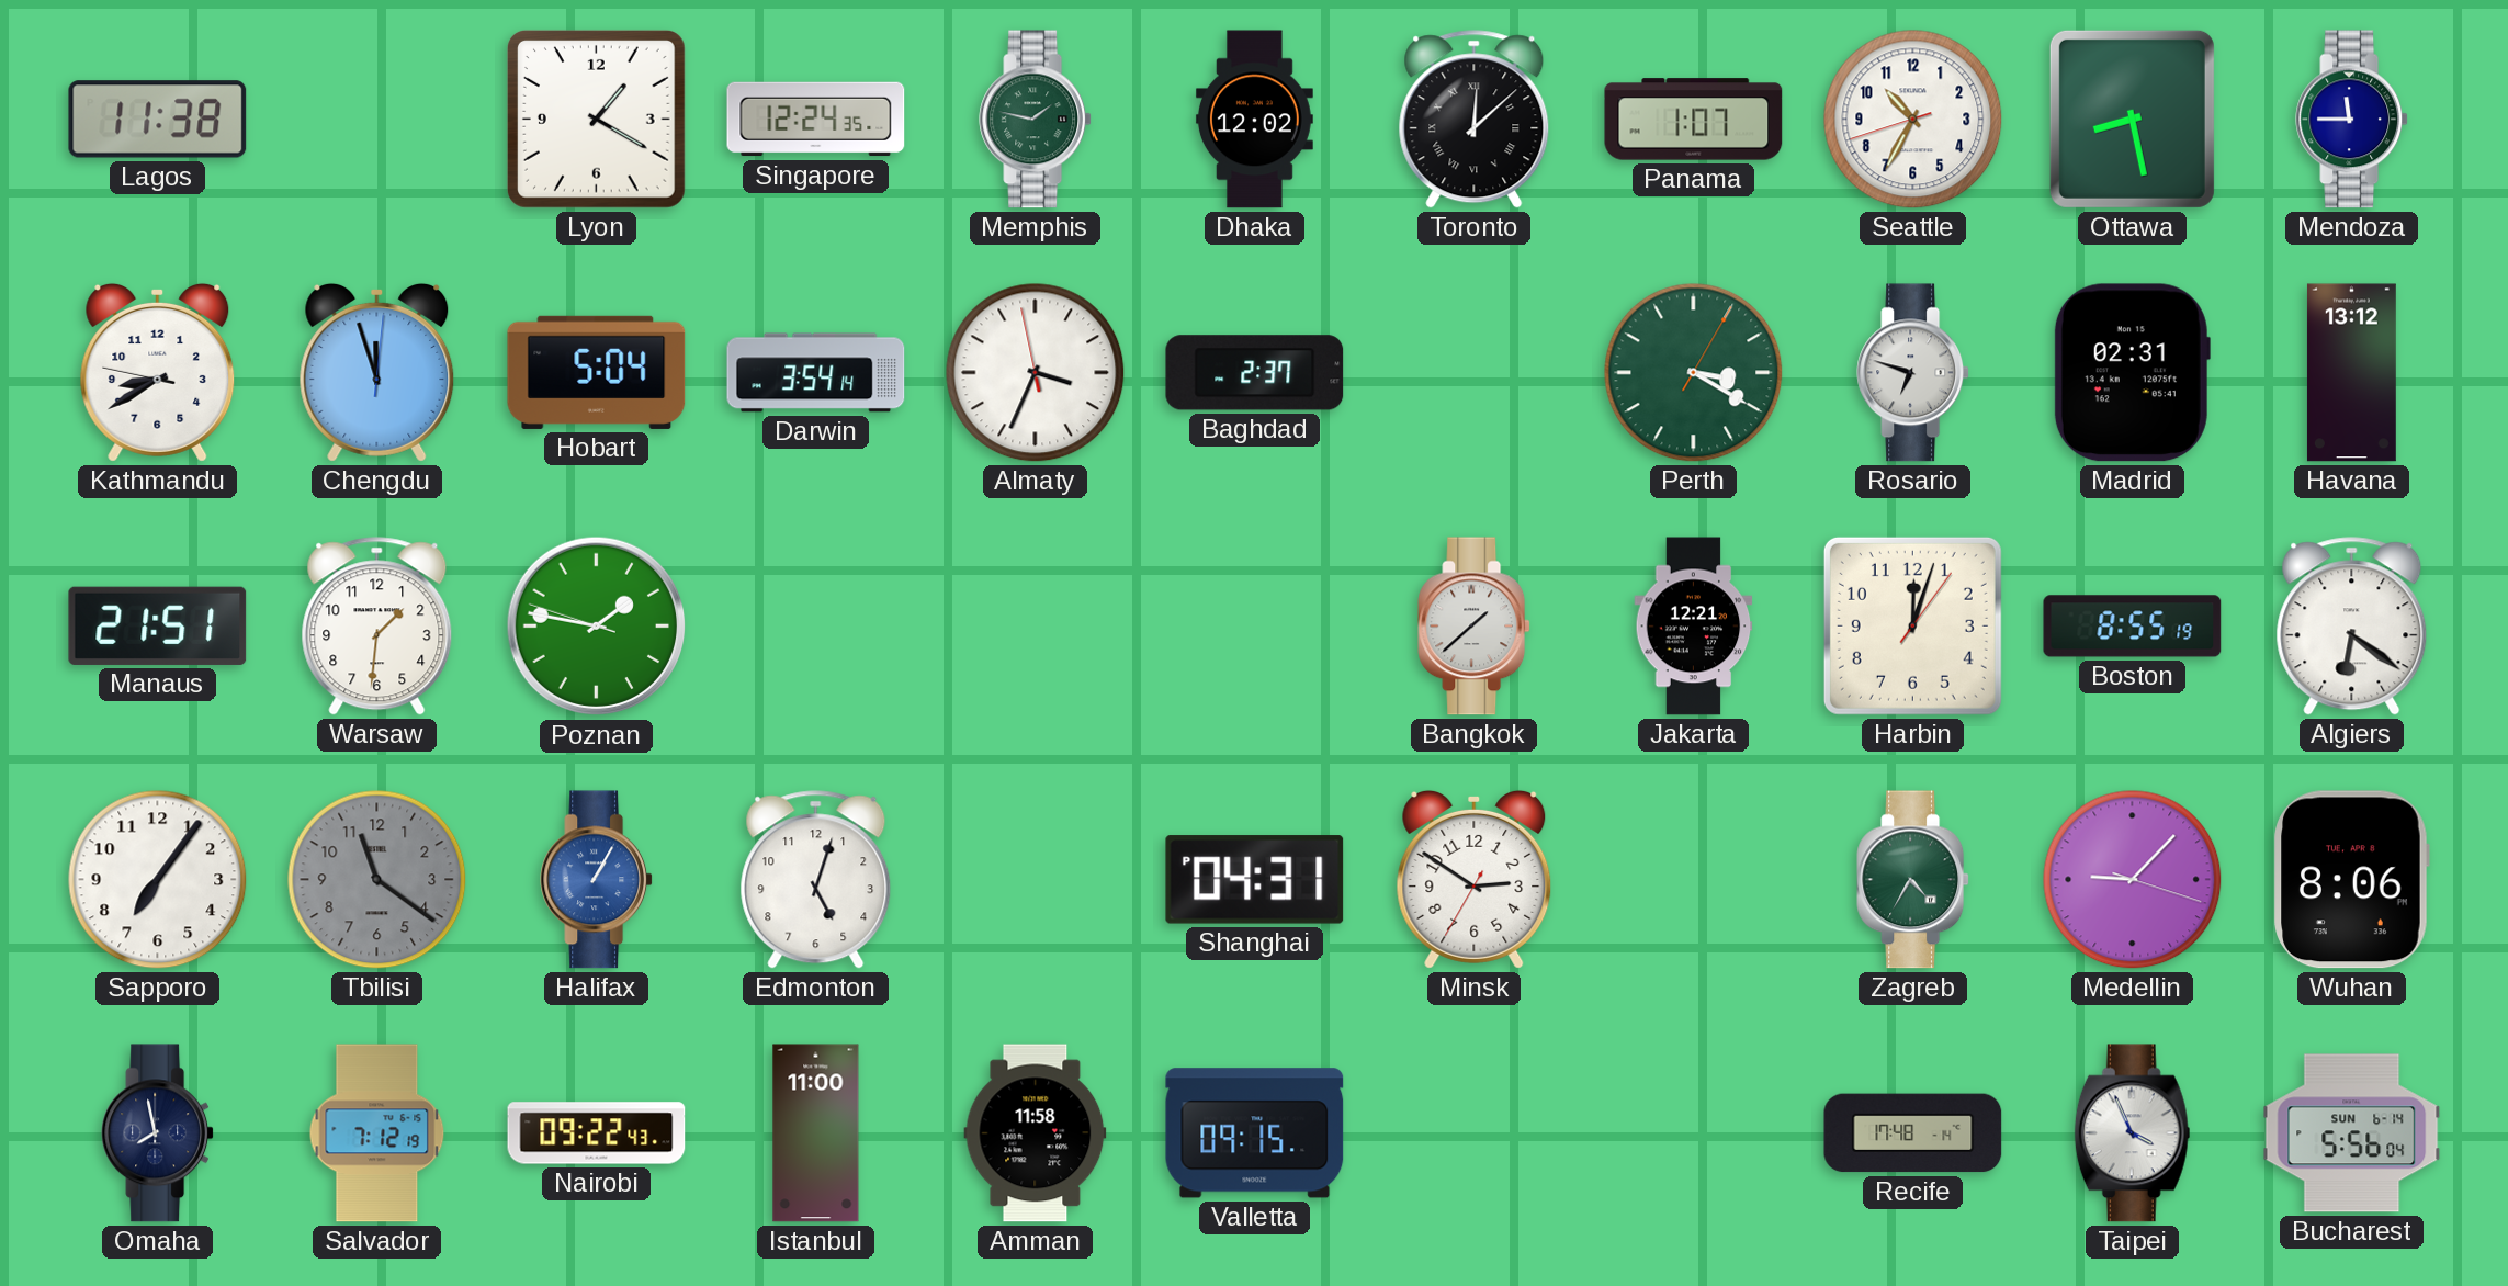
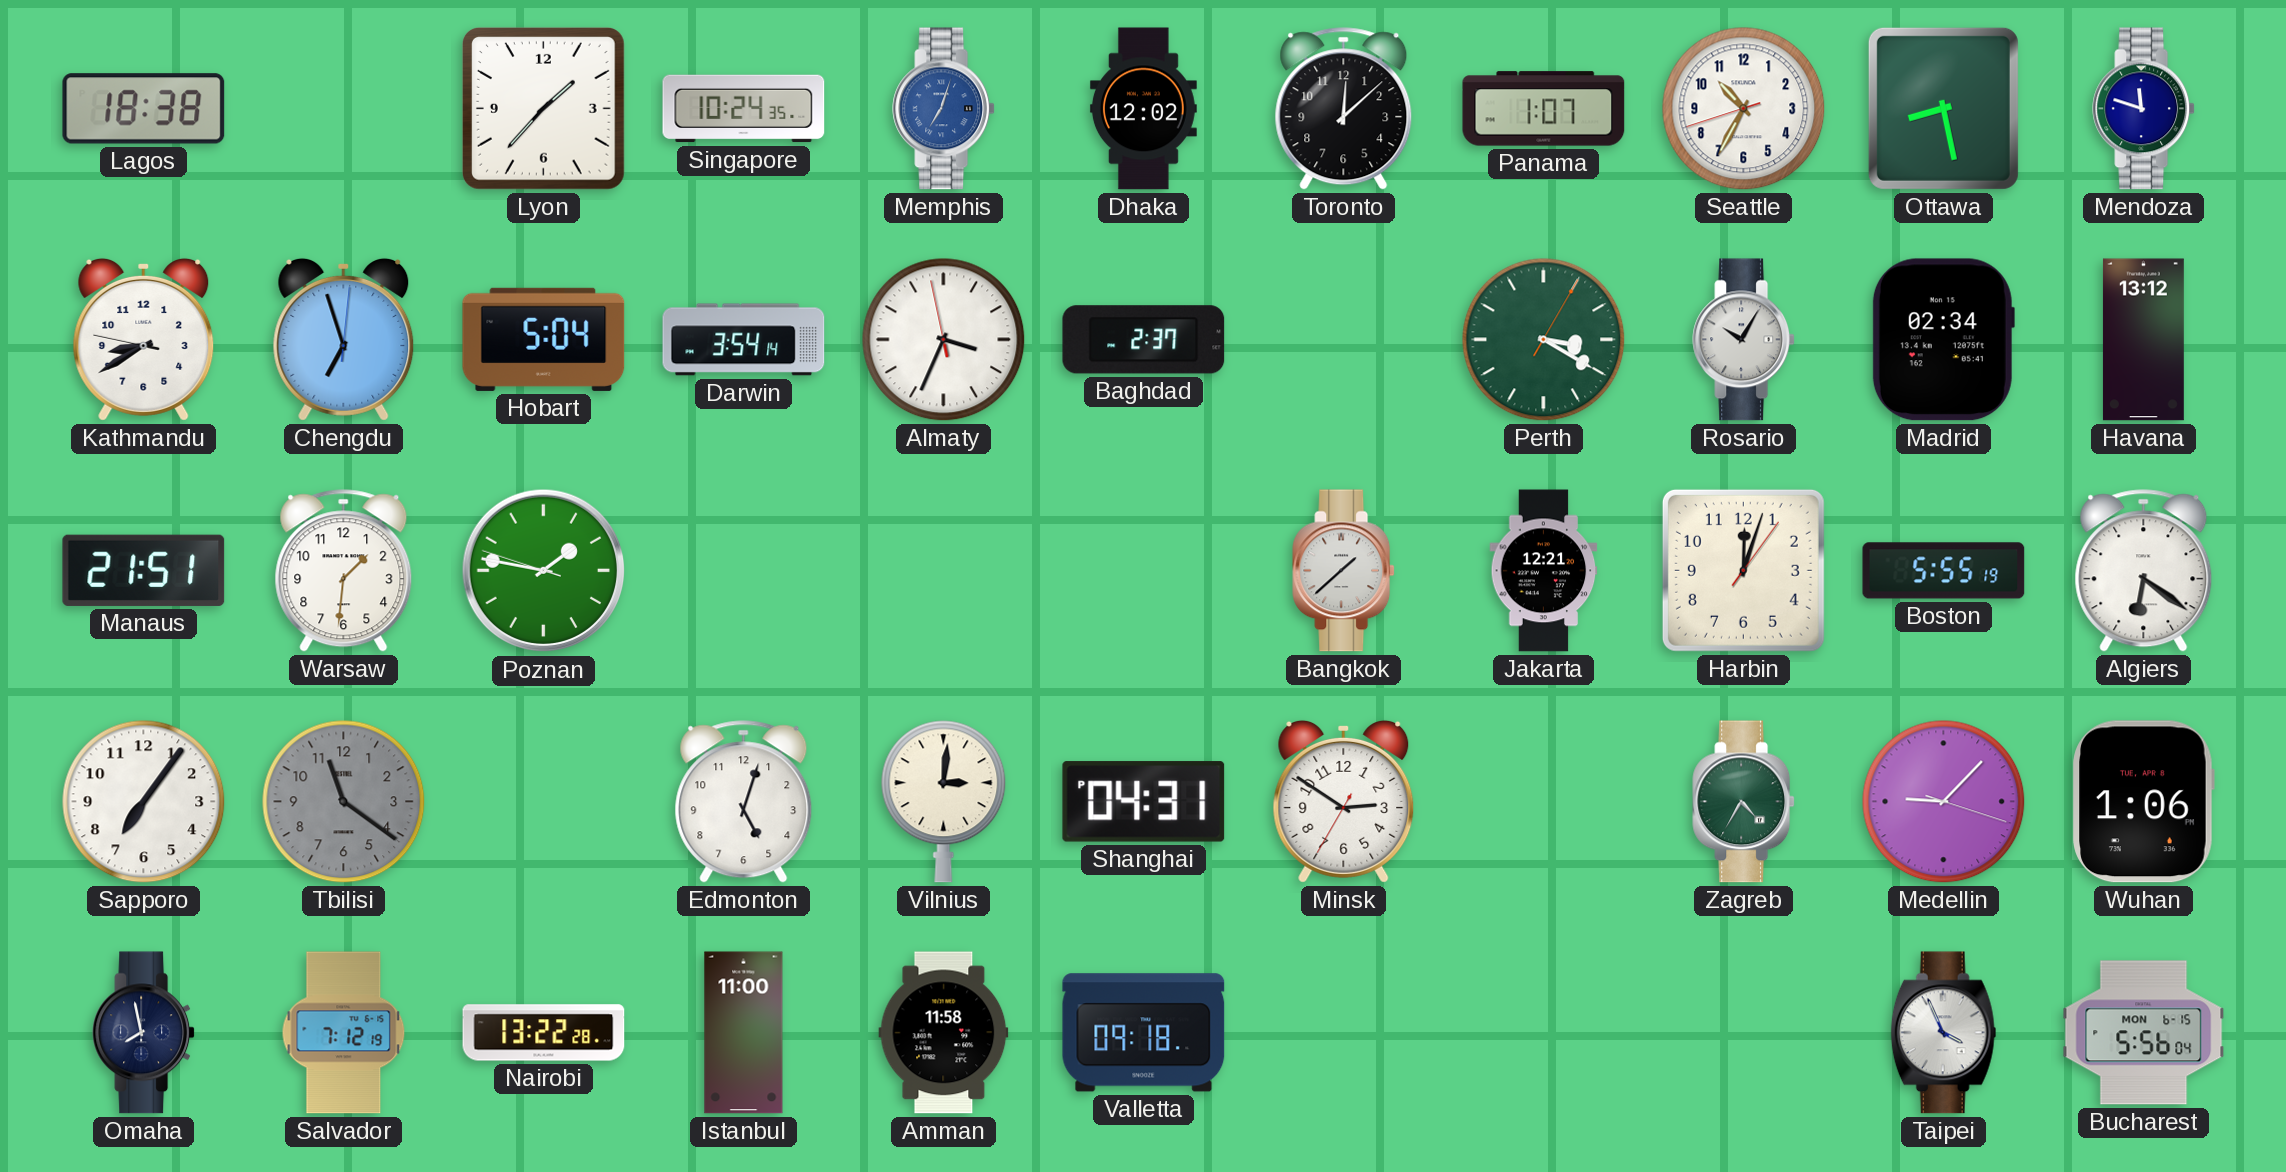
Lagos: 11:38 -> 18:38
Lyon: 1:20 -> 1:37
Singapore: 12:24 -> 10:24
Memphis: 1:47 -> 7:03
Memphis dial: green -> blue
Toronto numerals: Roman -> Arabic
Mendoza: 11:45 -> 11:48
Chengdu: 11:57 -> 6:57
Rosario: 6:48 -> 10:05
Madrid: 02:31 -> 02:34
Boston: 8:55 -> 5:55
Halifax: 1:05 -> none
Vilnius: none -> 3:01
Wuhan: 8:06 -> 1:06
Nairobi: 09:22 -> 13:22
Valletta: 09:15 -> 09:18
Recife: 17:48 -> none
Bucharest date: SUN 6-14 -> MON 6-15
